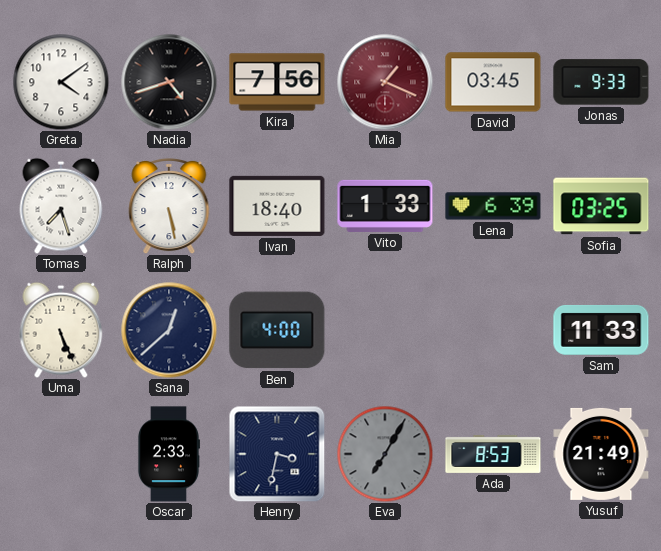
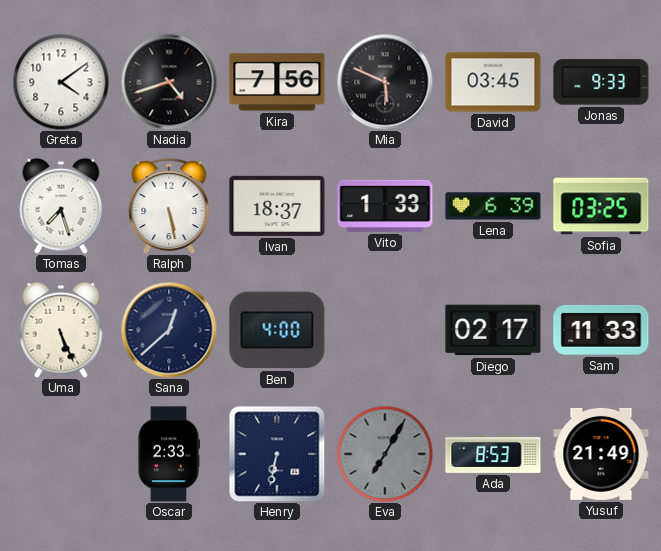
Mia: 1:19 -> 5:49
Mia dial: burgundy -> black
Ivan: 18:40 -> 18:37
Diego: none -> 02:17
Henry: 3:32 -> 6:32
